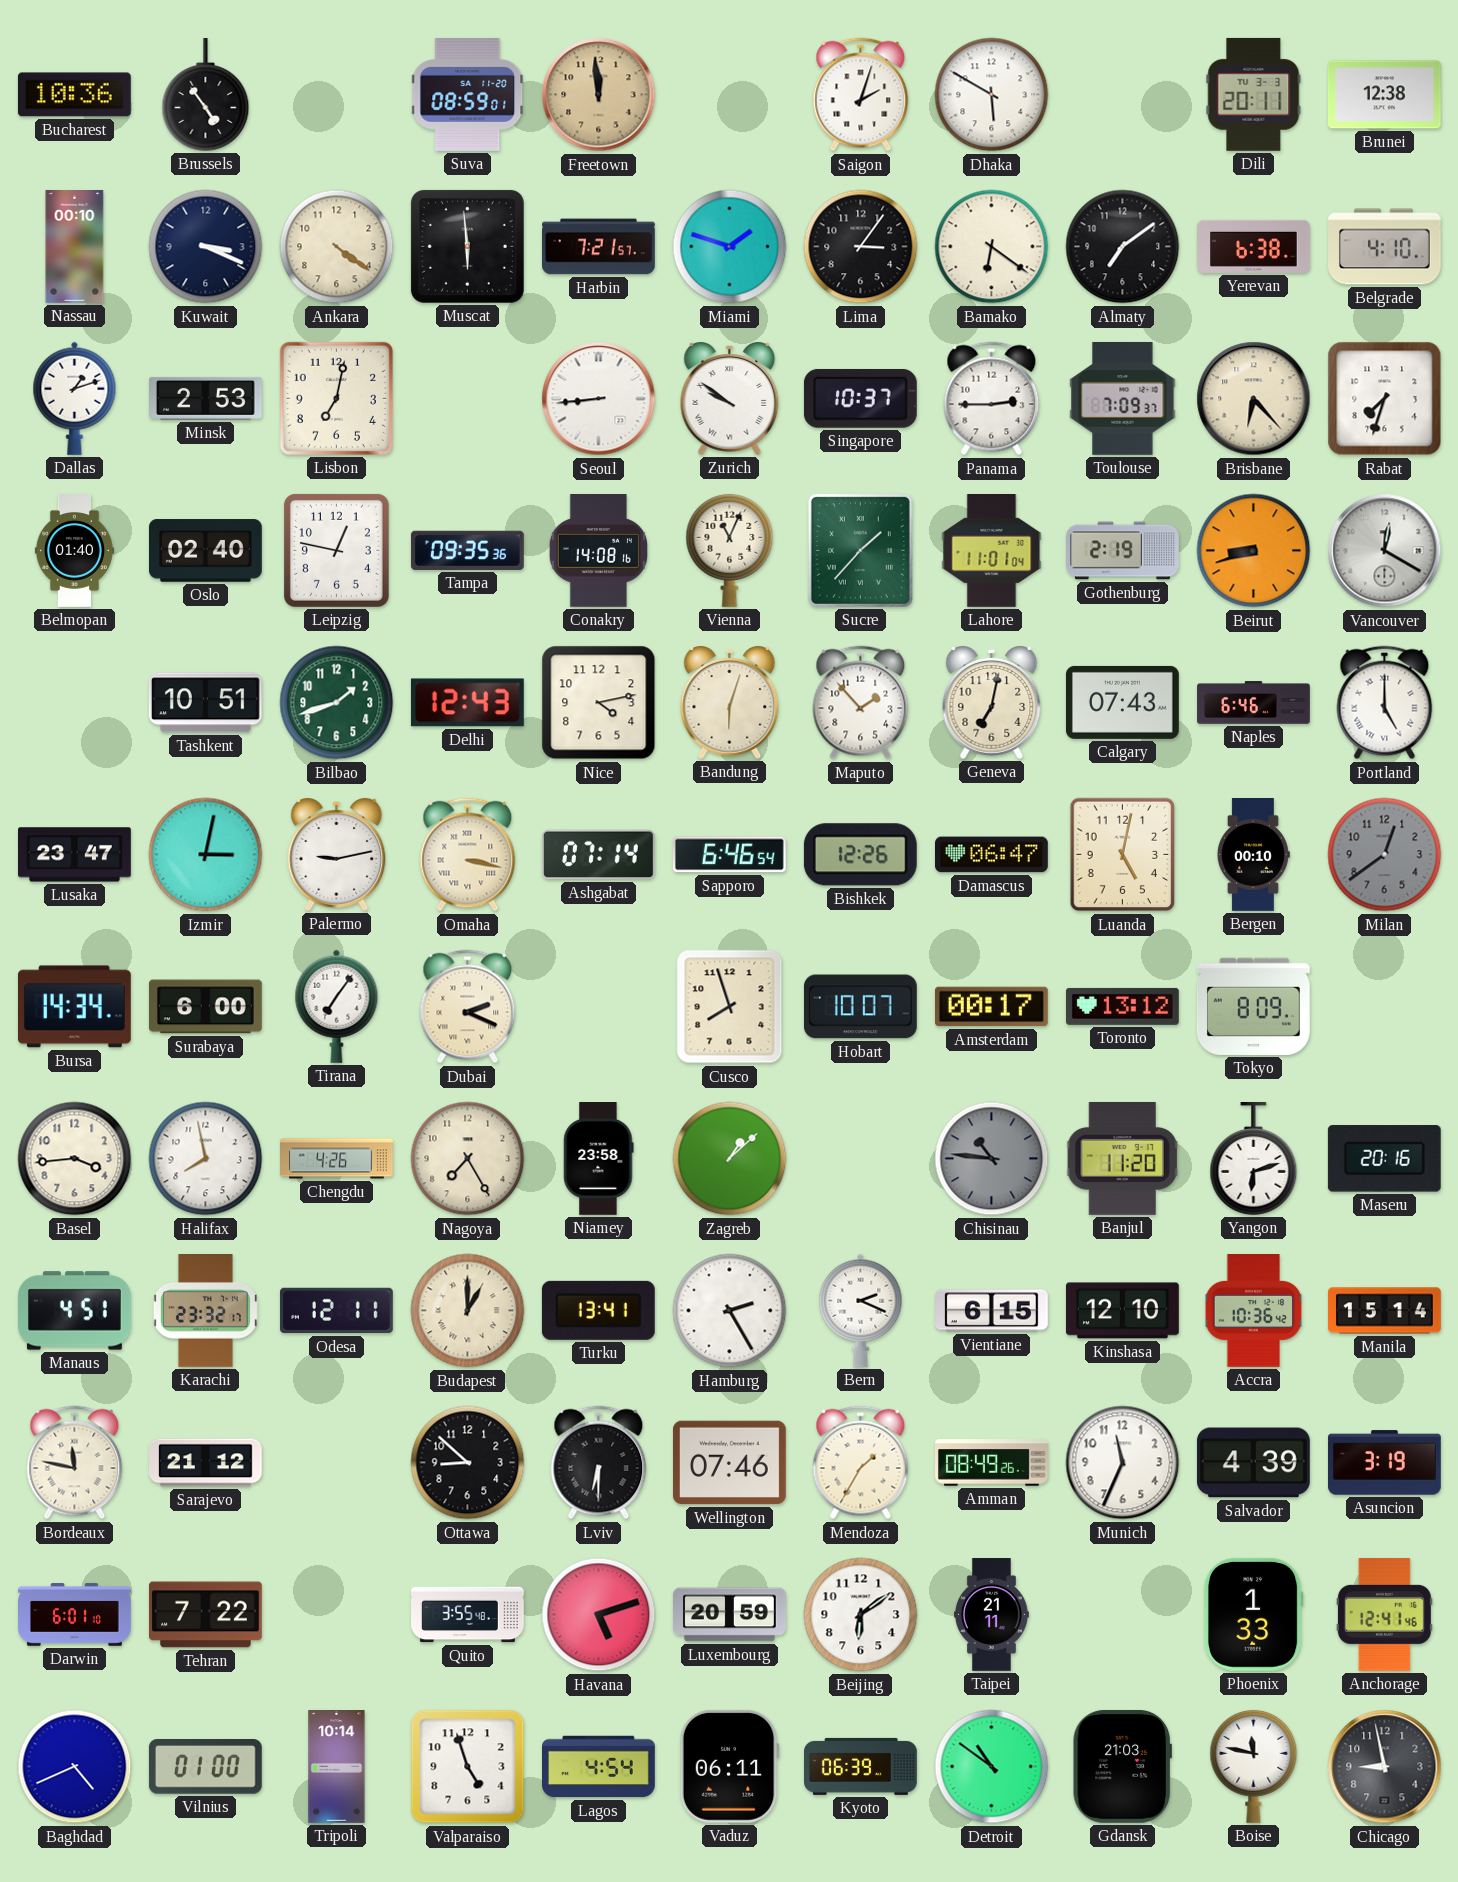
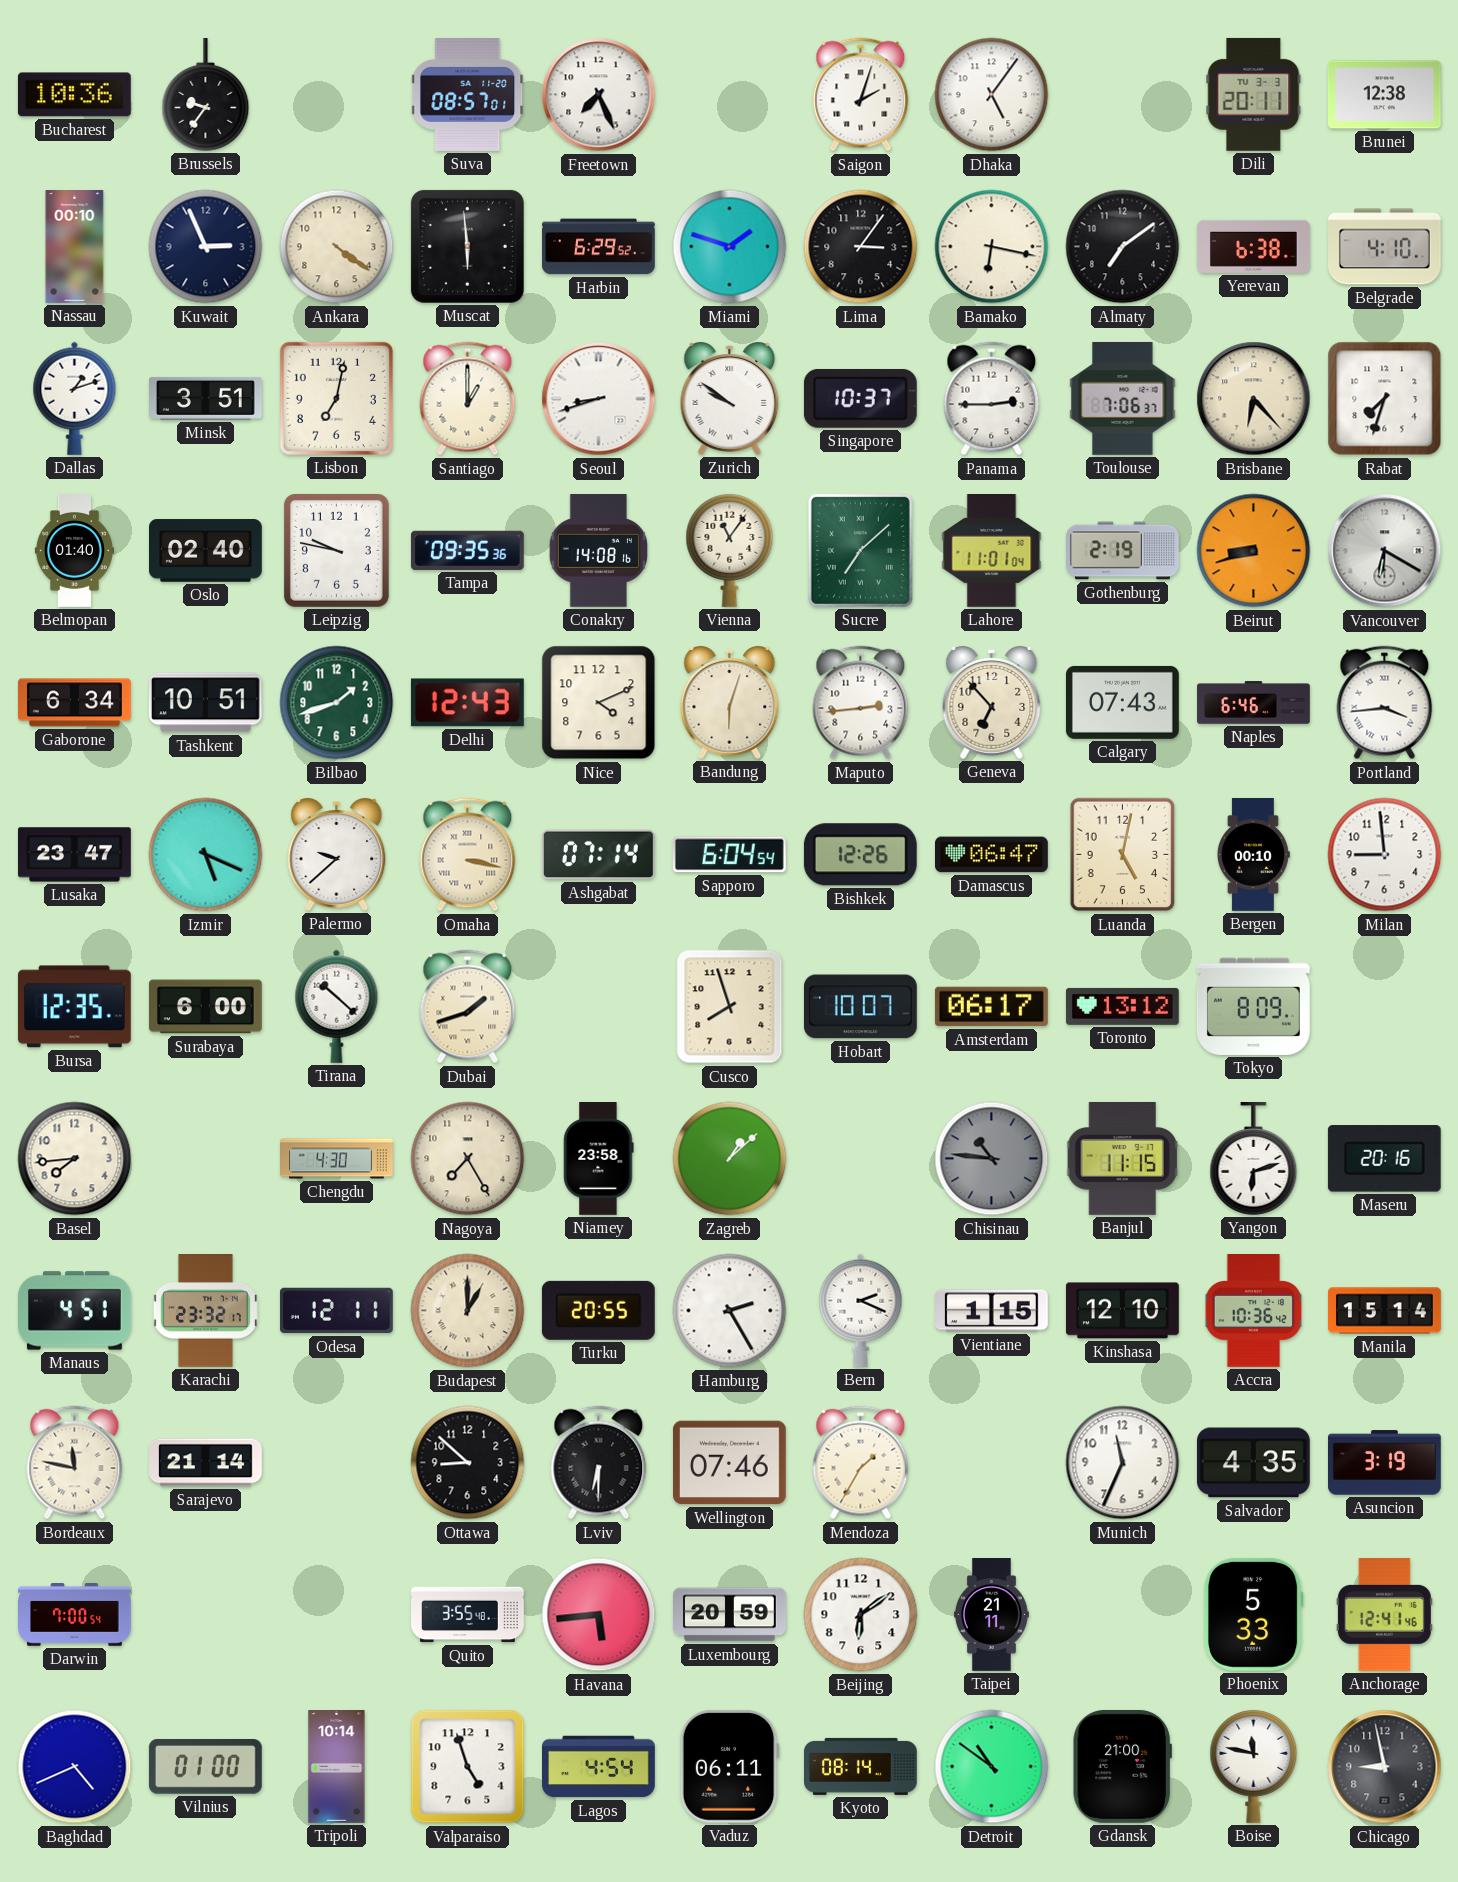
Brussels: 4:54 -> 9:36
Suva: 08:59 -> 08:57
Freetown: 11:59 -> 7:26
Freetown dial: champagne -> white
Dhaka: 5:50 -> 5:06
Kuwait: 3:19 -> 2:56
Harbin: 7:21 -> 6:29
Bamako: 6:21 -> 6:17
Minsk: 2:53 -> 3:51
Santiago: none -> 1:00
Seoul: 8:44 -> 8:42
Toulouse: 7:09 -> 7:06
Leipzig: 12:47 -> 9:47
Vienna: 11:04 -> 11:06
Sucre: 1:37 -> 7:08
Vancouver: 12:20 -> 6:20
Gaborone: none -> 6:34
Nice: 4:13 -> 4:11
Maputo: 1:53 -> 2:44
Geneva: 7:02 -> 6:53
Portland: 5:00 -> 3:44
Izmir: 3:02 -> 5:19
Palermo: 9:13 -> 9:38
Sapporo: 6:46 -> 6:04
Milan: 12:39 -> 8:59
Milan dial: grey -> white
Bursa: 14:34 -> 12:35
Tirana: 7:06 -> 10:22
Dubai: 2:19 -> 1:42
Amsterdam: 00:17 -> 06:17
Basel: 3:44 -> 7:44
Halifax: 7:58 -> none
Chengdu: 4:26 -> 4:30
Banjul: 11:20 -> 11:15
Turku: 13:41 -> 20:55
Vientiane: 6:15 -> 1:15
Sarajevo: 21:12 -> 21:14
Amman: 08:49 -> none
Salvador: 4:39 -> 4:35
Darwin: 6:01 -> 7:00
Tehran: 7:22 -> none
Havana: 5:12 -> 5:44
Phoenix: 1:33 -> 5:33
Kyoto: 06:39 -> 08:14
Gdansk: 21:03 -> 21:00
